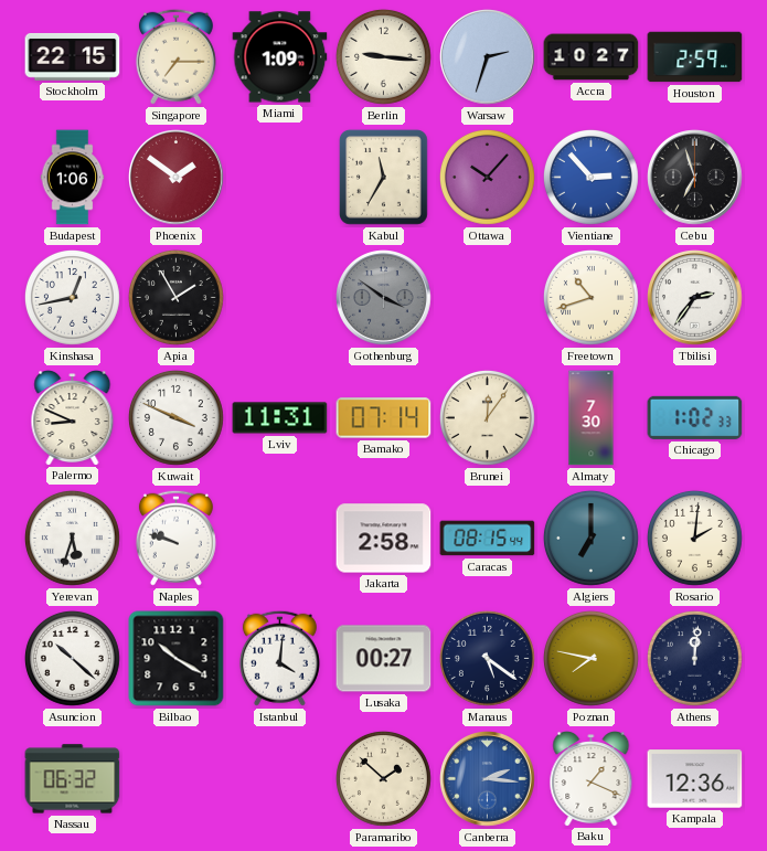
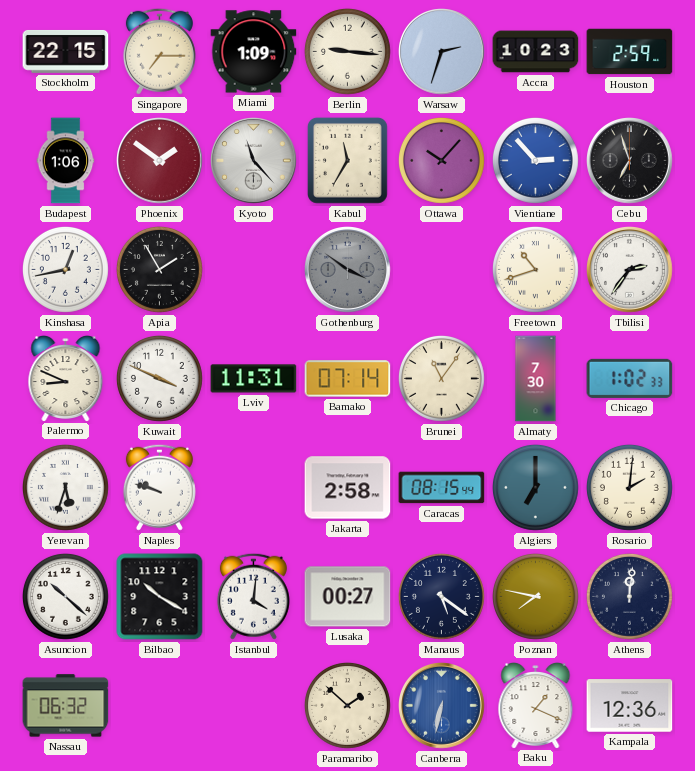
Accra: 10:27 -> 10:23
Kyoto: none -> 11:23
Brunei: 12:06 -> 11:06
Canberra: 2:16 -> 6:32
